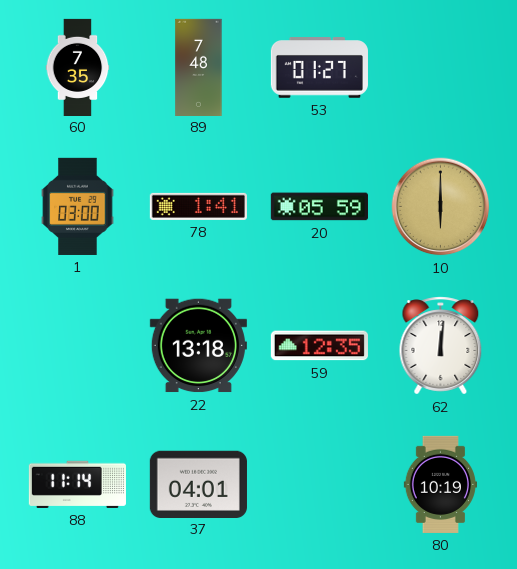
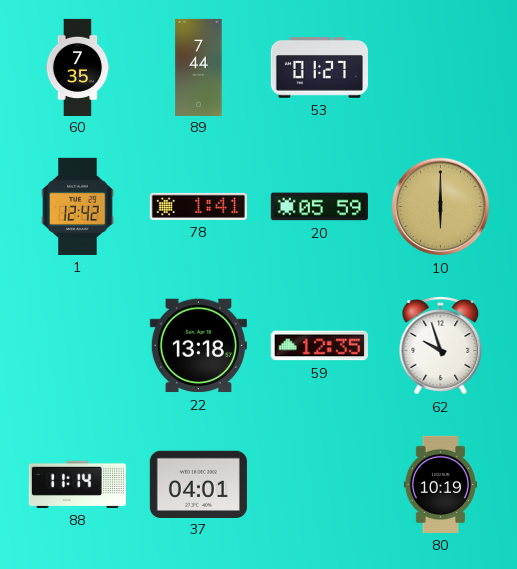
89: 7:48 -> 7:44
1: 03:00 -> 12:42
62: 12:01 -> 9:57
